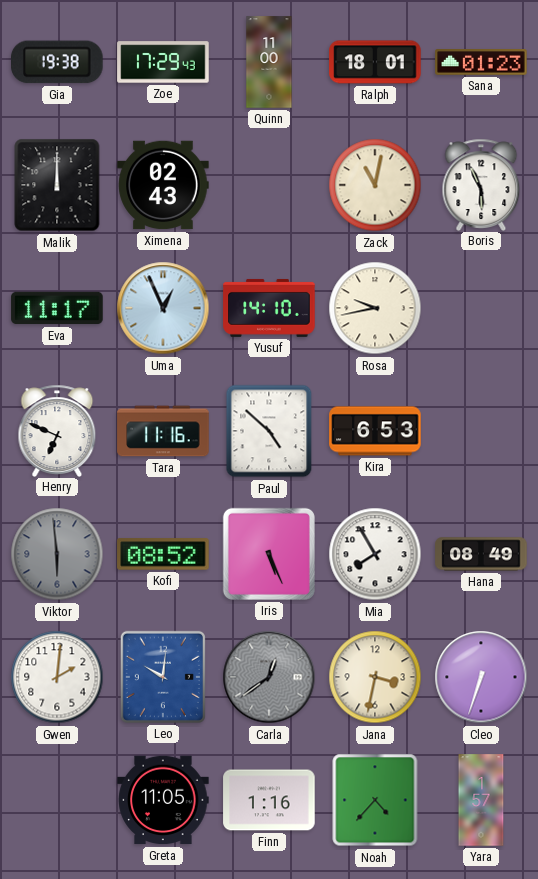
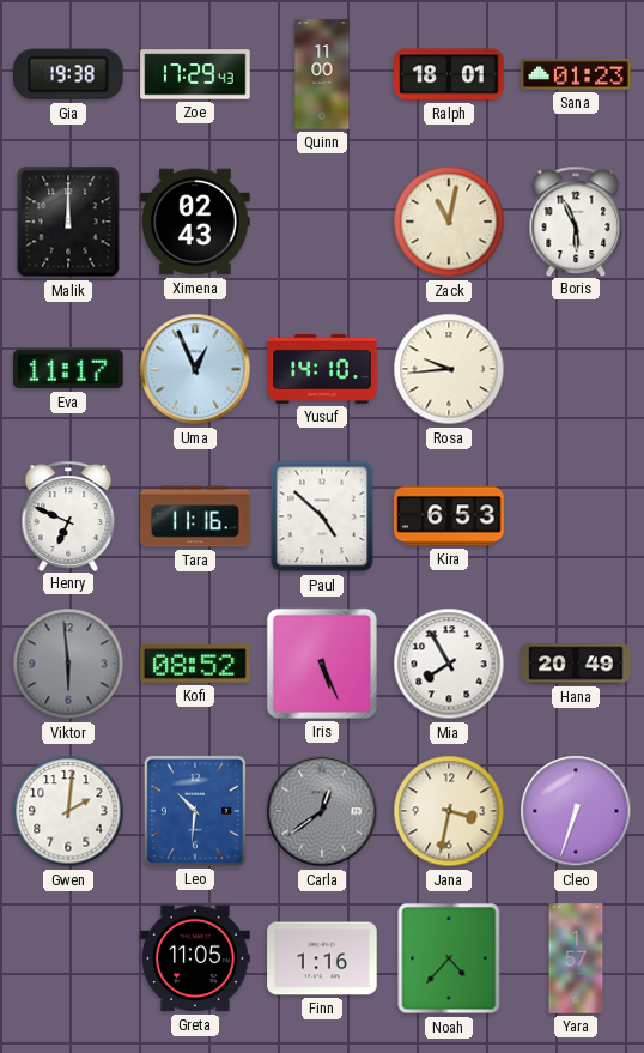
Rosa: 9:43 -> 9:44
Hana: 08:49 -> 20:49
Leo: 10:01 -> 10:31
